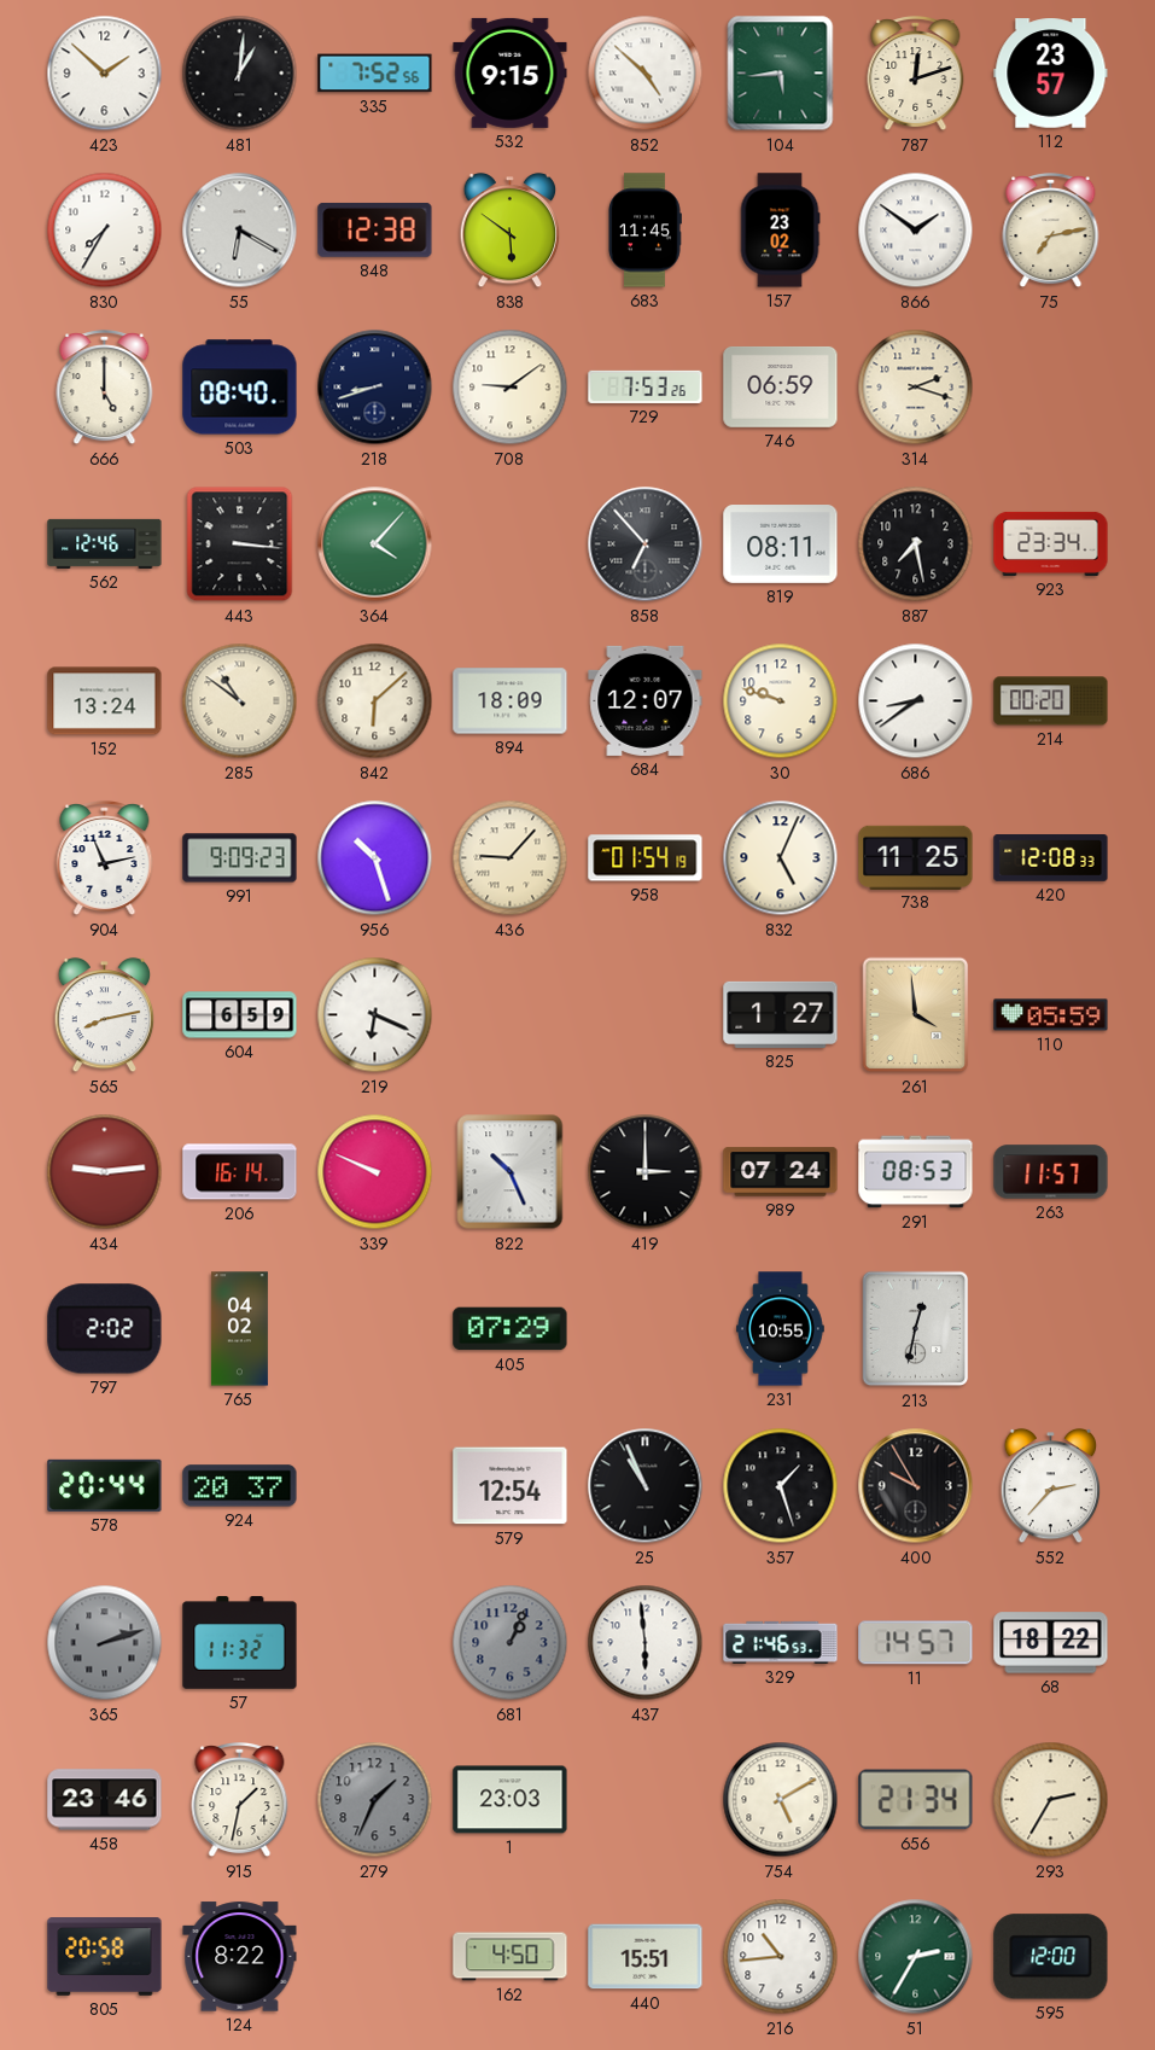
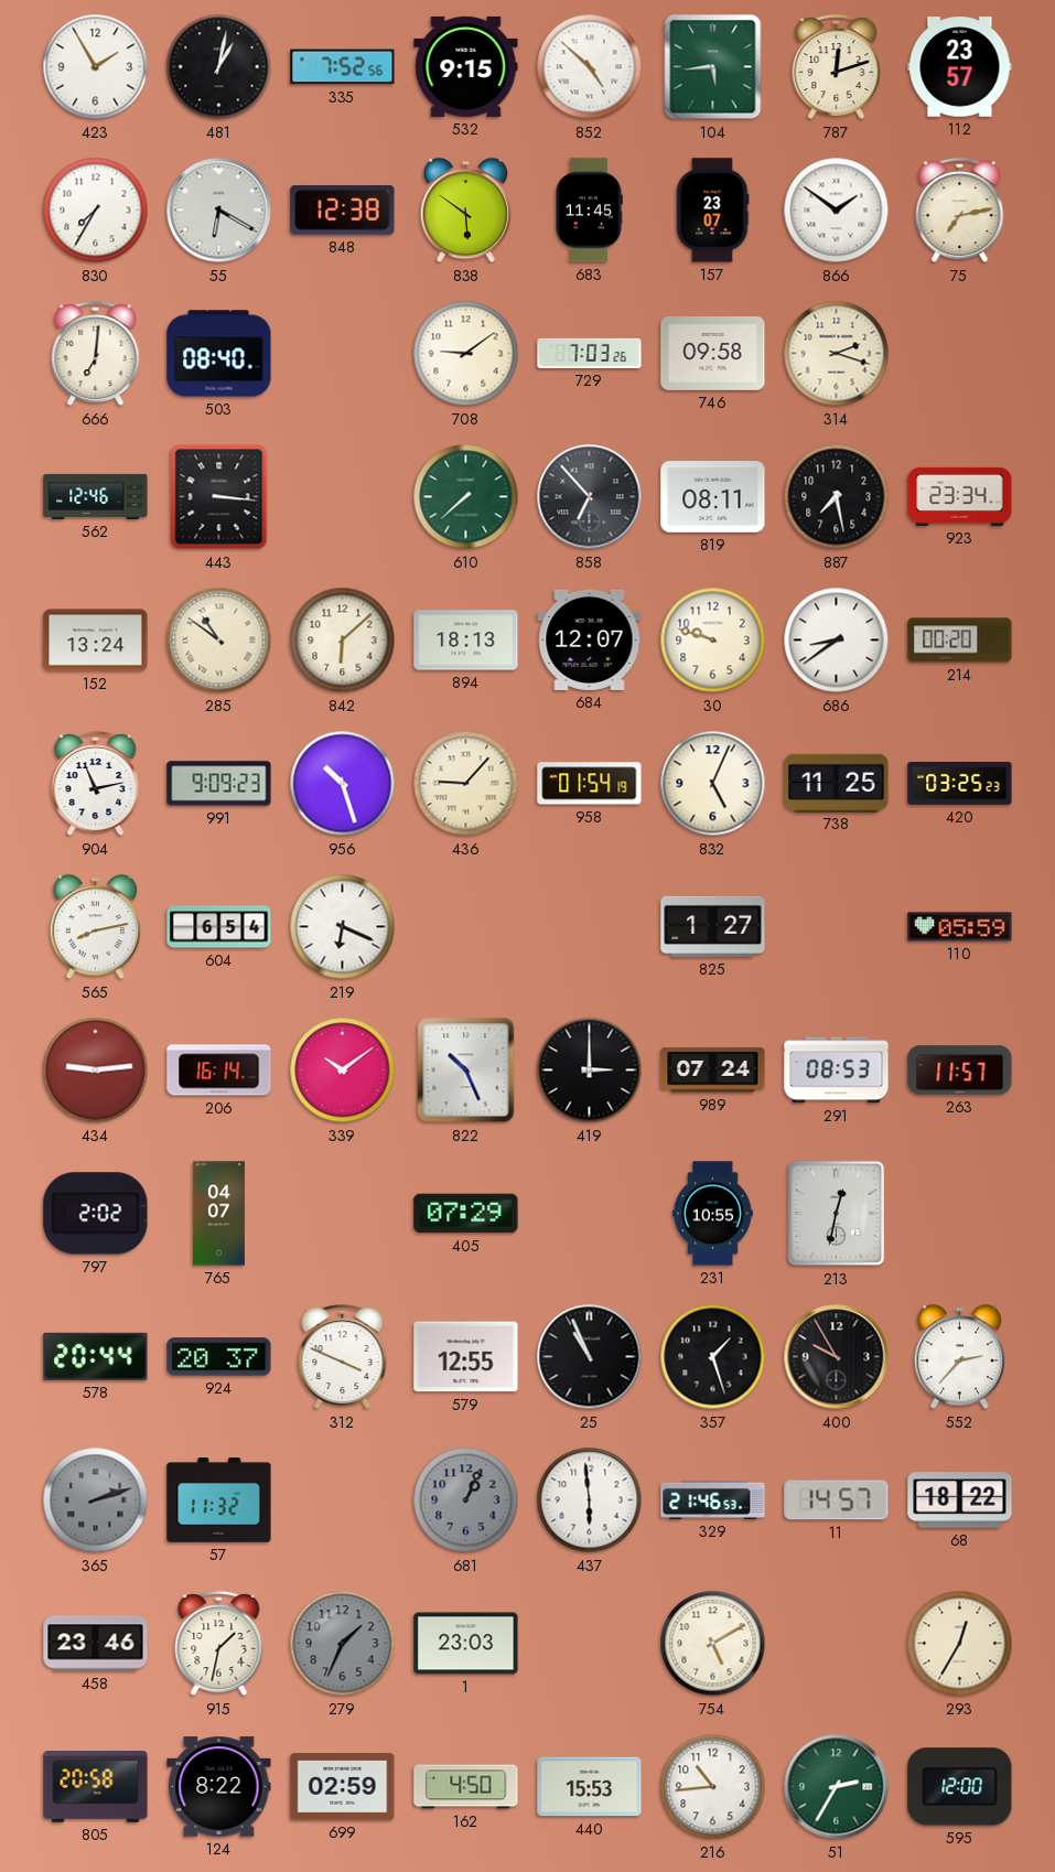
423: 1:52 -> 1:55
481: 1:01 -> 1:02
157: 23:02 -> 23:07
666: 5:00 -> 7:01
218: 8:42 -> none
729: 7:53 -> 7:03
746: 06:59 -> 09:58
364: 4:07 -> none
610: none -> 7:38
894: 18:09 -> 18:13
420: 12:08 -> 03:25
604: 6:59 -> 6:54
261: 3:59 -> none
339: 9:49 -> 10:09
765: 04:02 -> 04:07
312: none -> 3:49
579: 12:54 -> 12:55
656: 21:34 -> none
293: 2:35 -> 12:35
699: none -> 02:59
440: 15:51 -> 15:53
